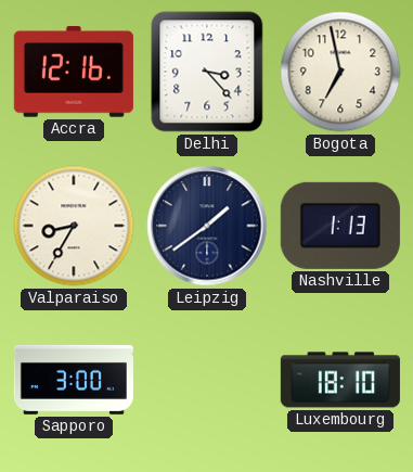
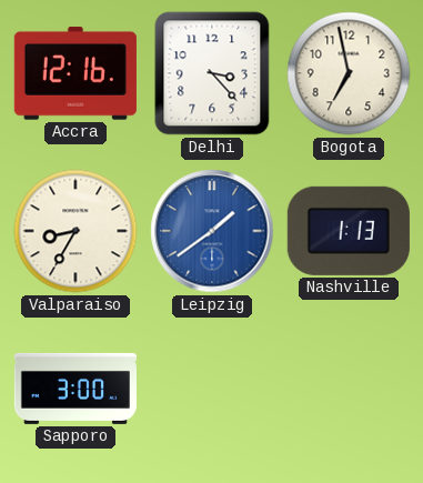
Leipzig dial: navy -> blue
Luxembourg: 18:10 -> none
